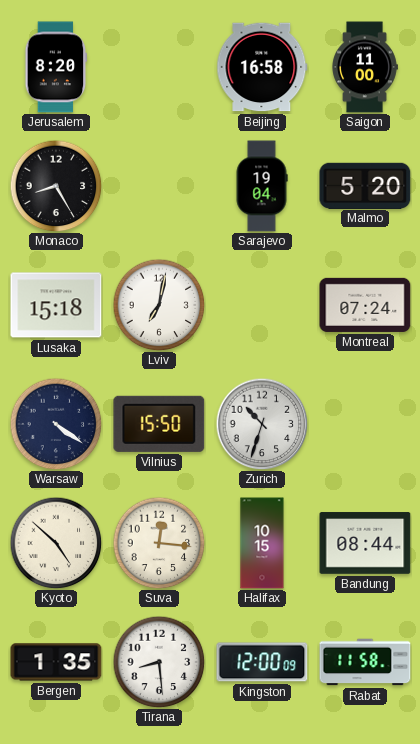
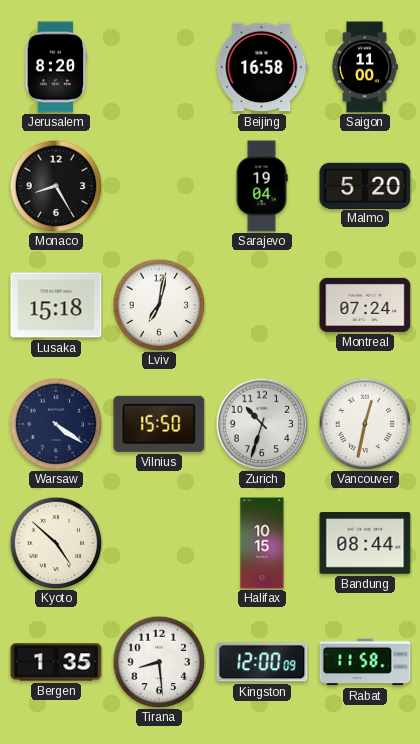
Vancouver: none -> 12:32
Suva: 12:16 -> none
